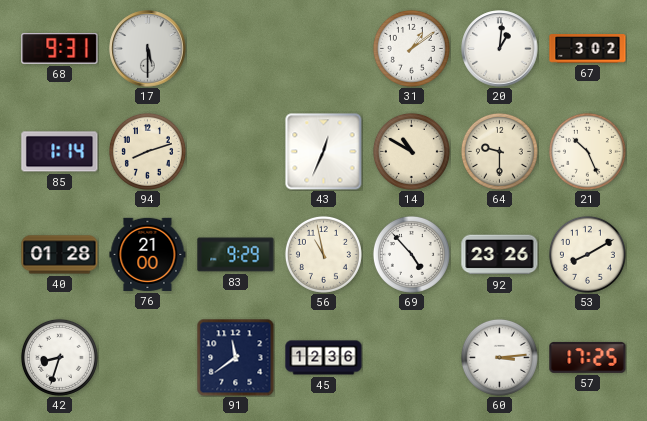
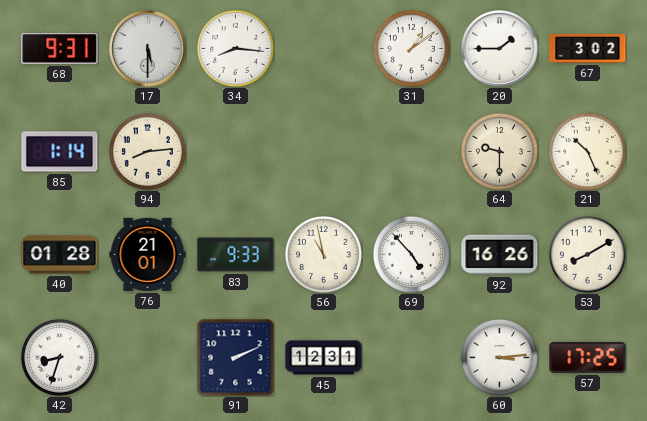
34: none -> 8:16
20: 1:01 -> 1:45
94: 8:12 -> 8:14
43: 12:34 -> none
14: 10:50 -> none
76: 21:00 -> 21:01
83: 9:29 -> 9:33
92: 23:26 -> 16:26
91: 11:39 -> 2:11
45: 12:36 -> 12:31
